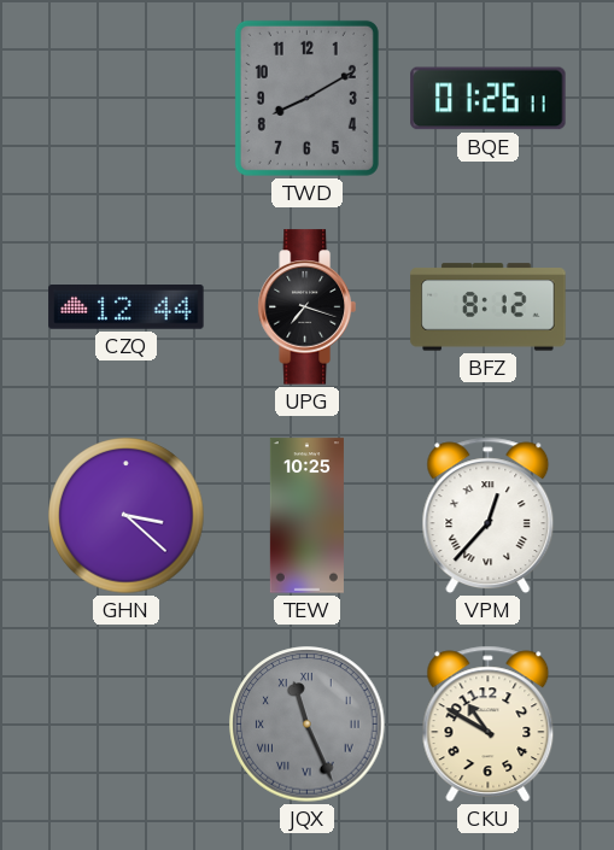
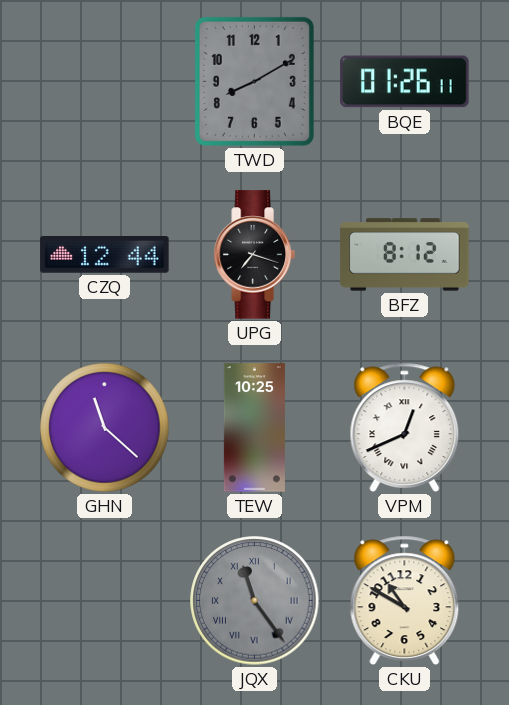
GHN: 3:22 -> 11:22
VPM: 12:37 -> 12:41
JQX: 11:26 -> 11:24
